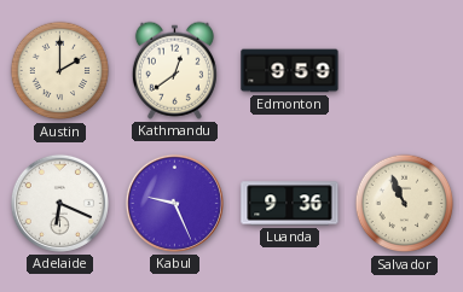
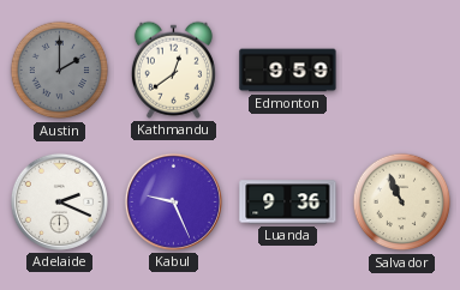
Austin dial: cream -> grey
Adelaide: 6:19 -> 2:19
